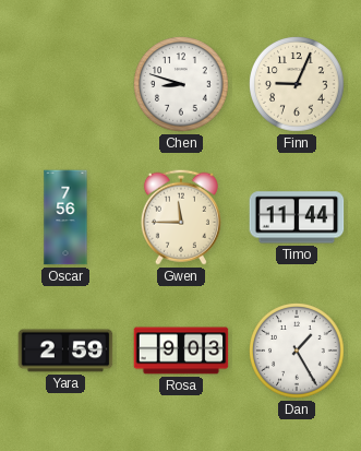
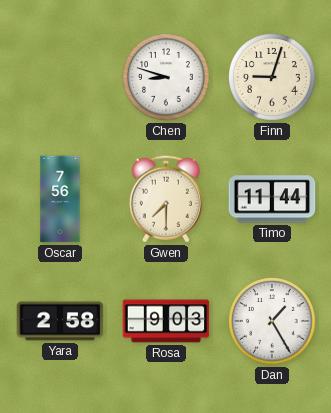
Finn: 9:04 -> 9:03
Gwen: 11:45 -> 7:30
Yara: 2:59 -> 2:58
